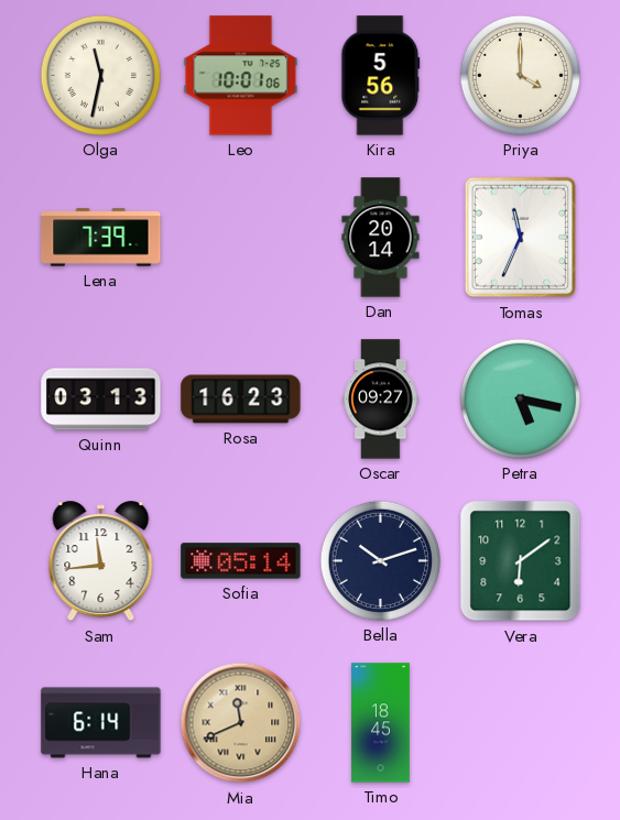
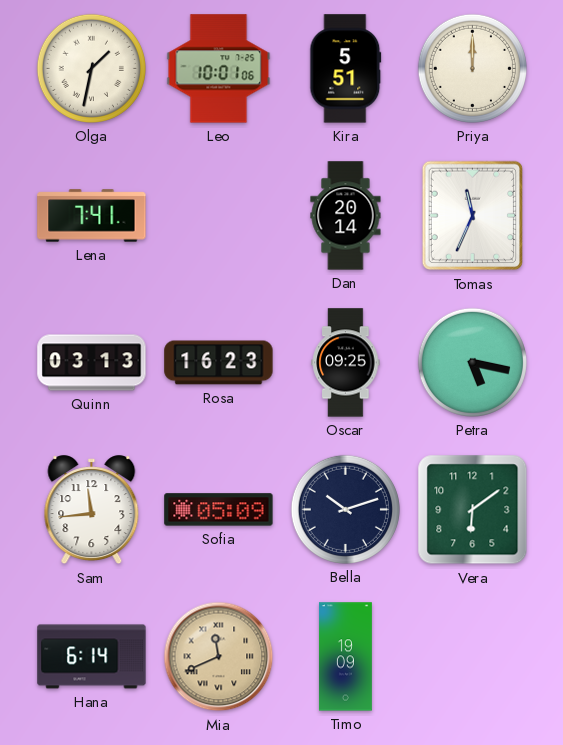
Olga: 11:32 -> 1:32
Kira: 5:56 -> 5:51
Priya: 4:00 -> 12:00
Lena: 7:39 -> 7:41
Oscar: 09:27 -> 09:25
Sofia: 05:14 -> 05:09
Timo: 18:45 -> 19:09
